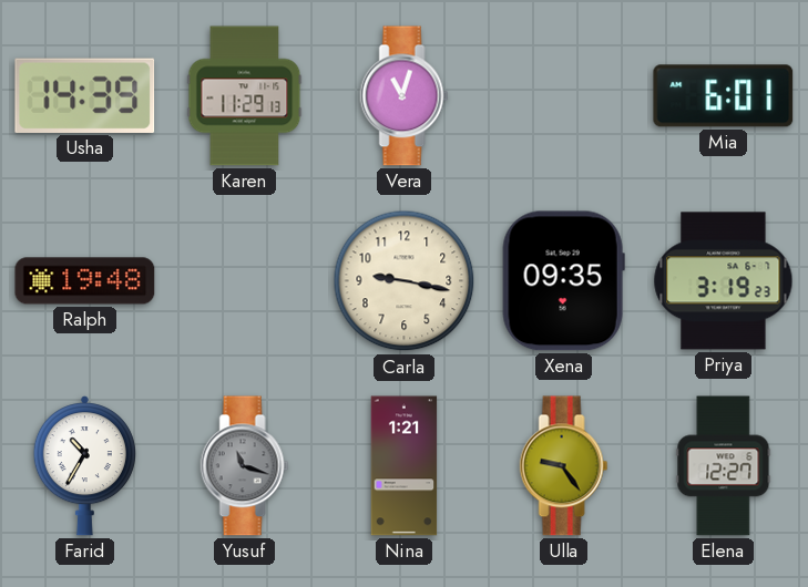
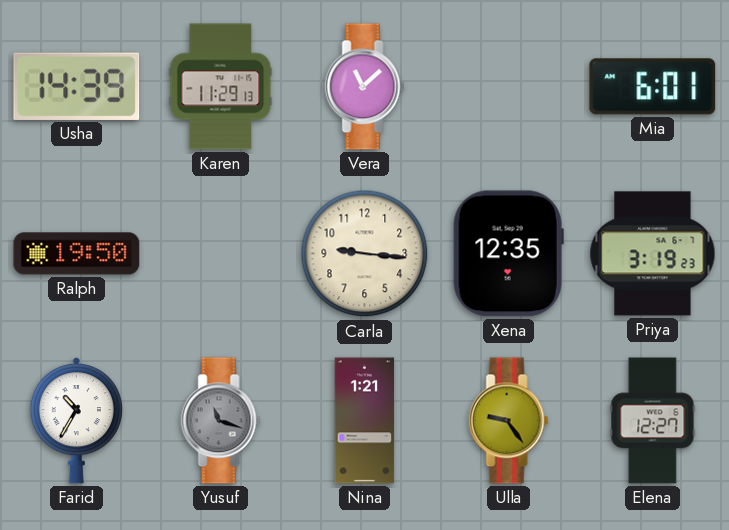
Vera: 11:03 -> 11:08
Ralph: 19:48 -> 19:50
Carla: 9:17 -> 9:16
Xena: 09:35 -> 12:35
